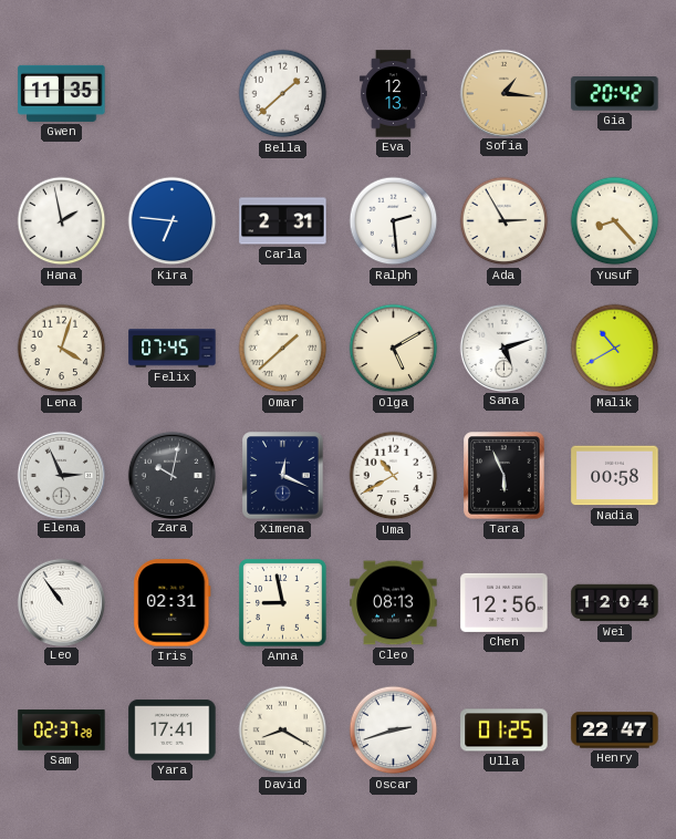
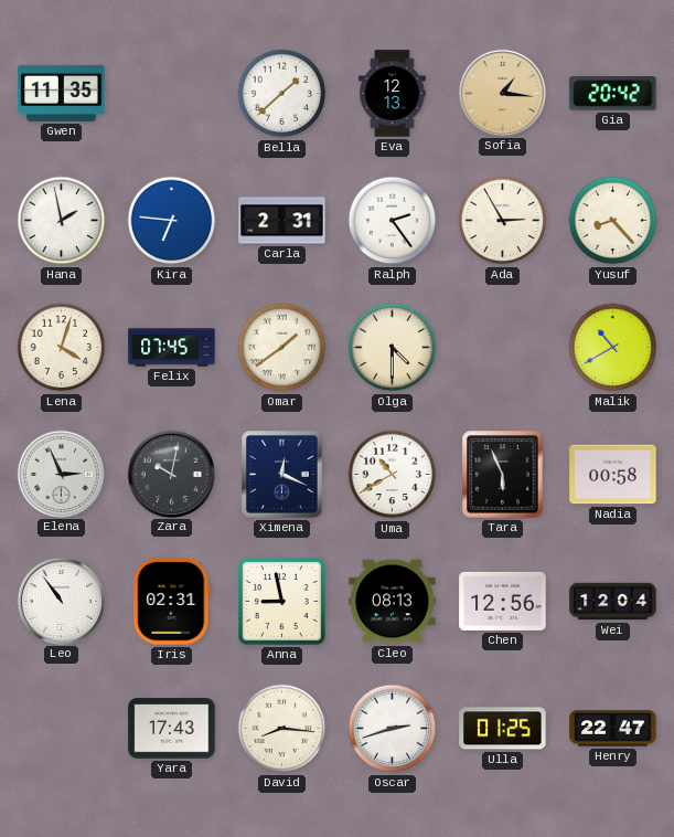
Ralph: 2:29 -> 2:24
Omar: 1:38 -> 1:39
Olga: 5:10 -> 4:30
Sana: 5:12 -> none
Sam: 02:37 -> none
Yara: 17:41 -> 17:43
David: 8:20 -> 8:16
